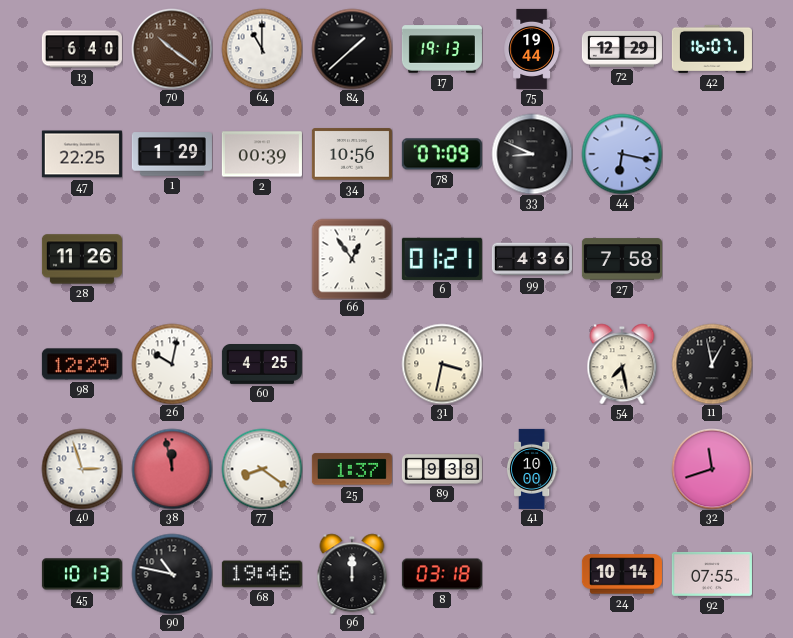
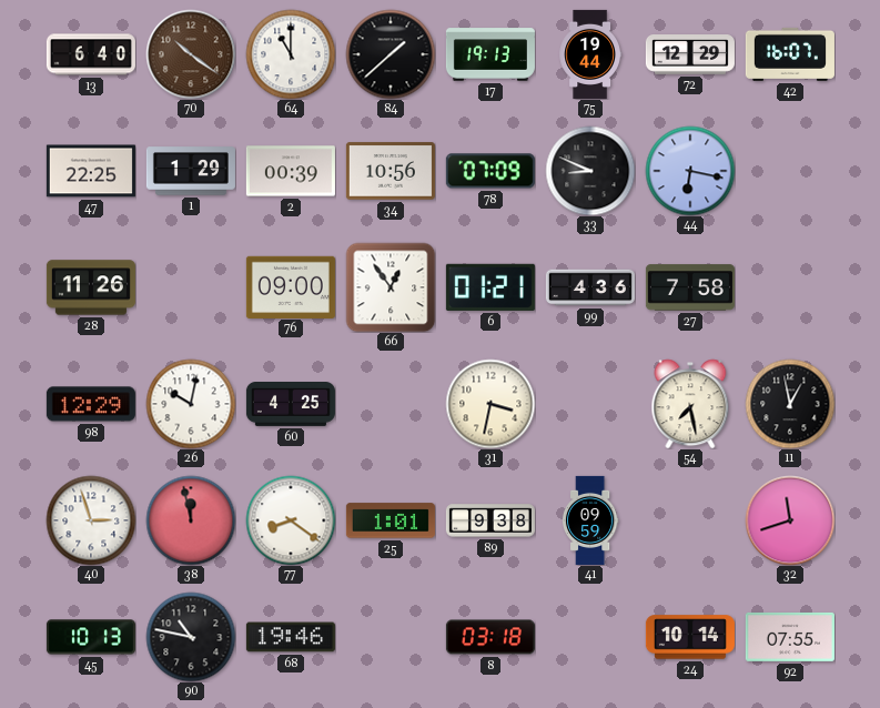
76: none -> 09:00
25: 1:37 -> 1:01
41: 10:00 -> 09:59
96: 12:00 -> none
